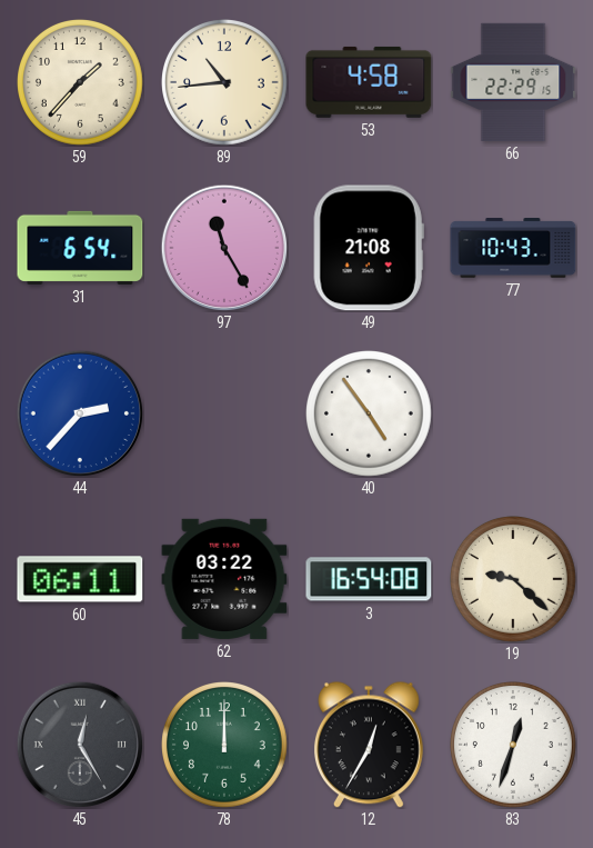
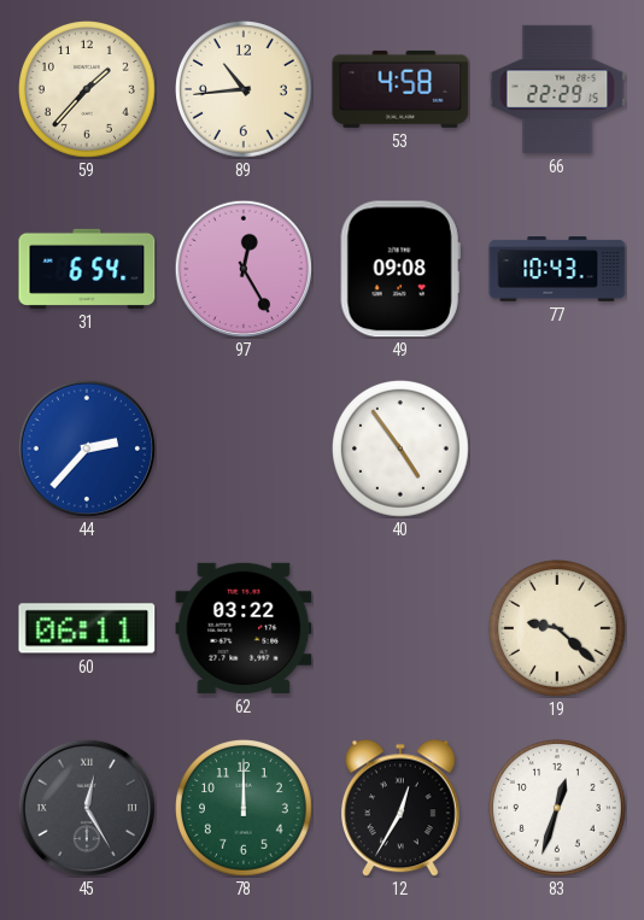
97: 11:25 -> 12:25
49: 21:08 -> 09:08
3: 16:54 -> none
